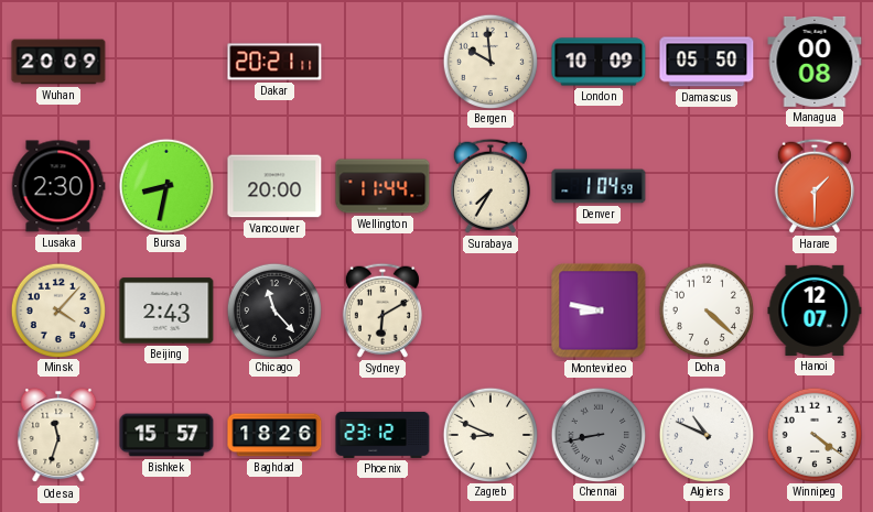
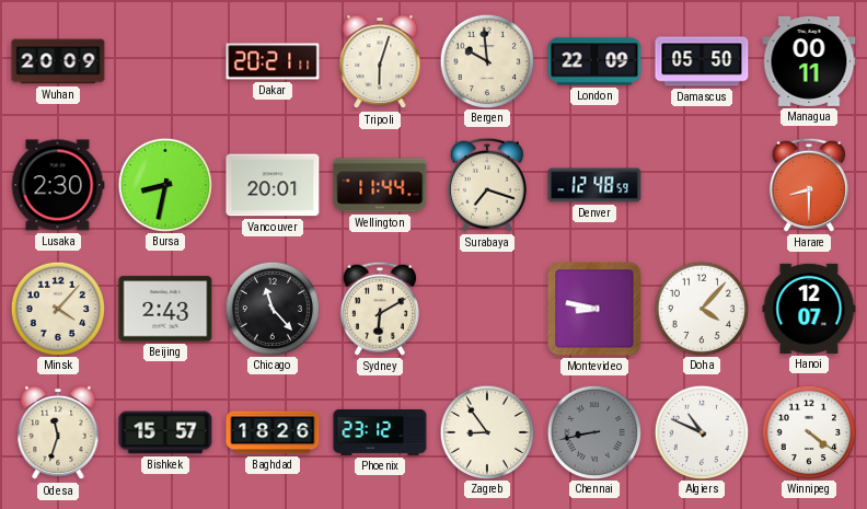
Tripoli: none -> 6:03
London: 10:09 -> 22:09
Managua: 00:08 -> 00:11
Vancouver: 20:00 -> 20:01
Surabaya: 7:35 -> 7:18
Denver: 1:04 -> 12:48
Harare: 1:30 -> 8:30
Doha: 4:22 -> 4:07
Zagreb: 8:49 -> 8:54
